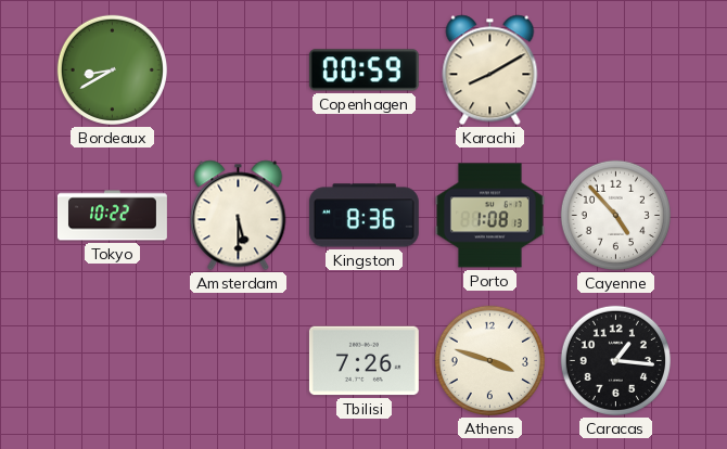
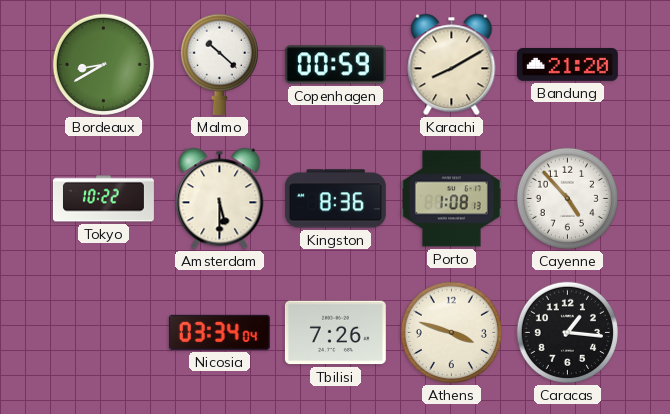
Malmo: none -> 10:22
Bandung: none -> 21:20
Nicosia: none -> 03:34
